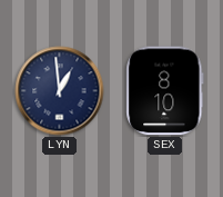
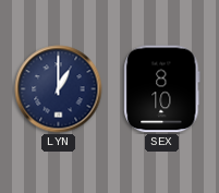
LYN: 12:59 -> 1:00
